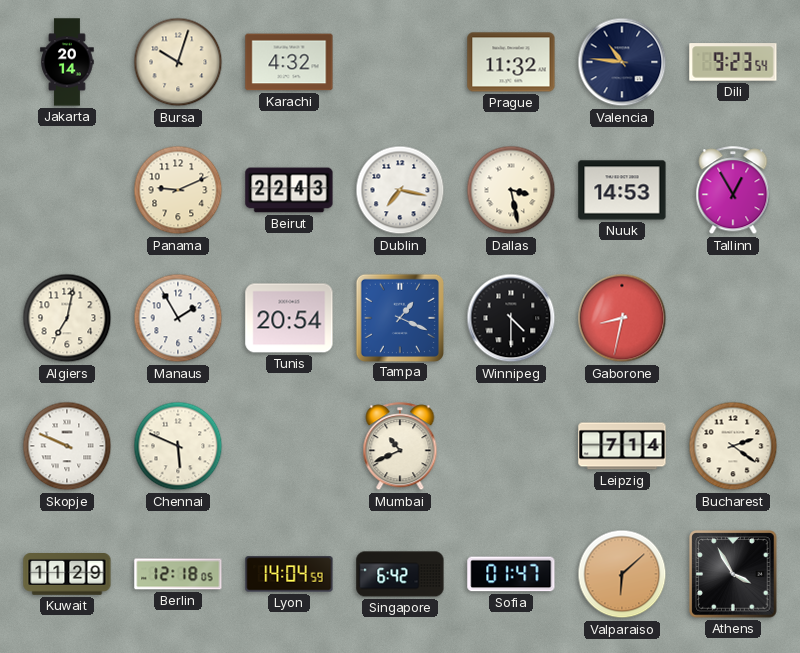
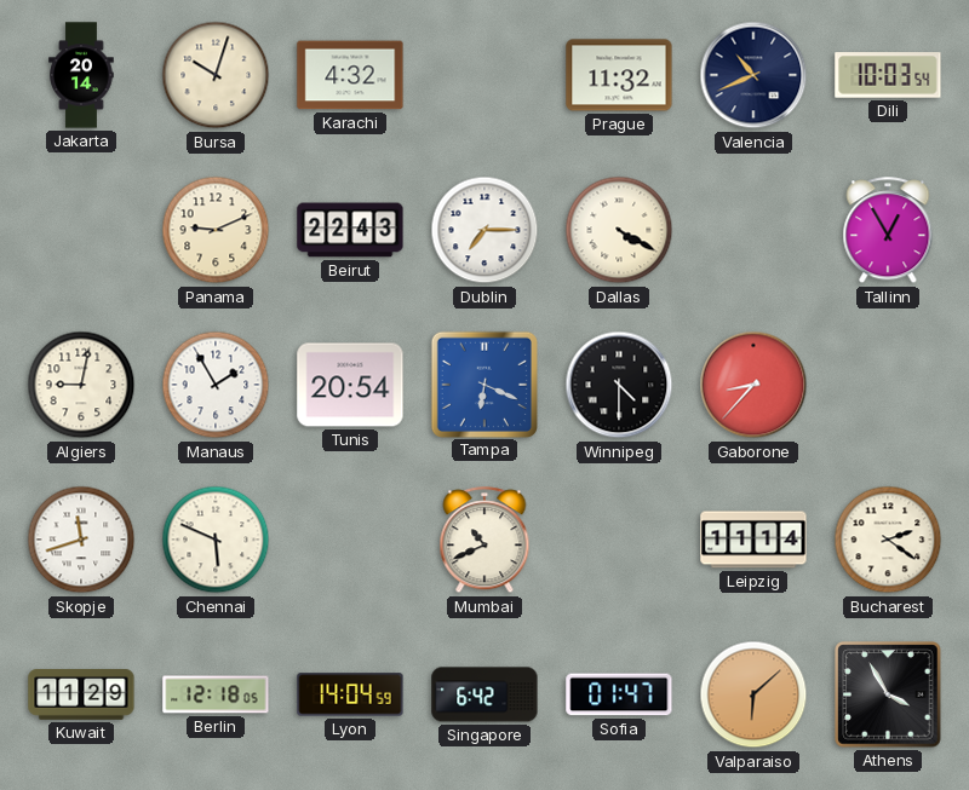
Valencia: 10:46 -> 10:41
Dili: 9:23 -> 10:03
Dublin: 7:17 -> 7:15
Dallas: 3:28 -> 4:20
Nuuk: 14:53 -> none
Algiers: 7:02 -> 9:02
Tampa: 1:19 -> 6:19
Gaborone: 8:32 -> 8:37
Skopje: 9:49 -> 11:42
Leipzig: 7:14 -> 11:14
